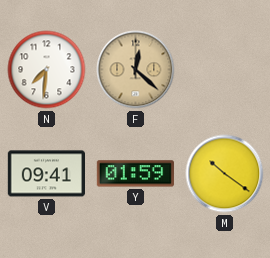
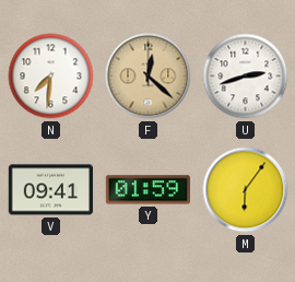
U: none -> 2:42
M: 10:21 -> 6:06
